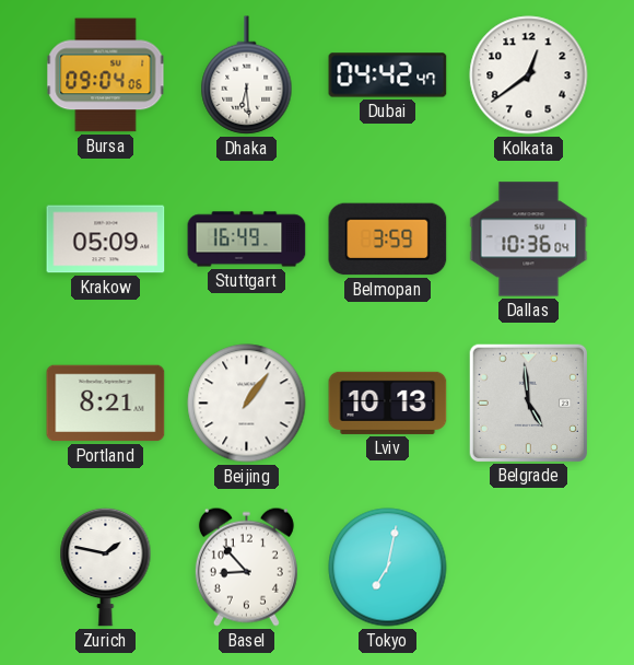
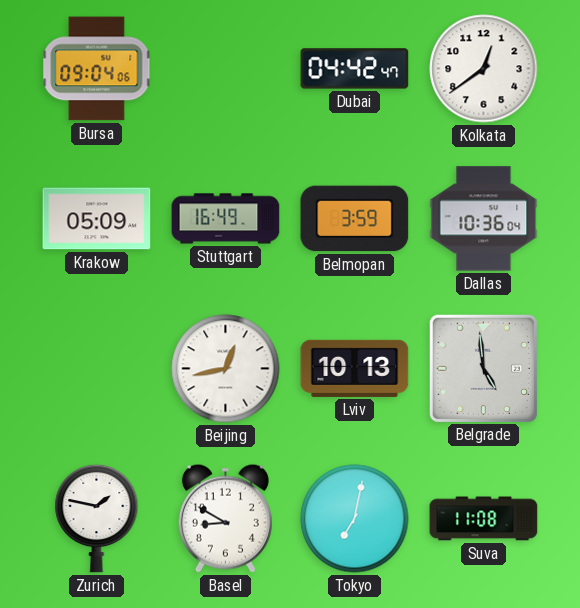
Dhaka: 6:29 -> none
Portland: 8:21 -> none
Beijing: 1:06 -> 12:43
Basel: 8:53 -> 8:50
Suva: none -> 11:08
